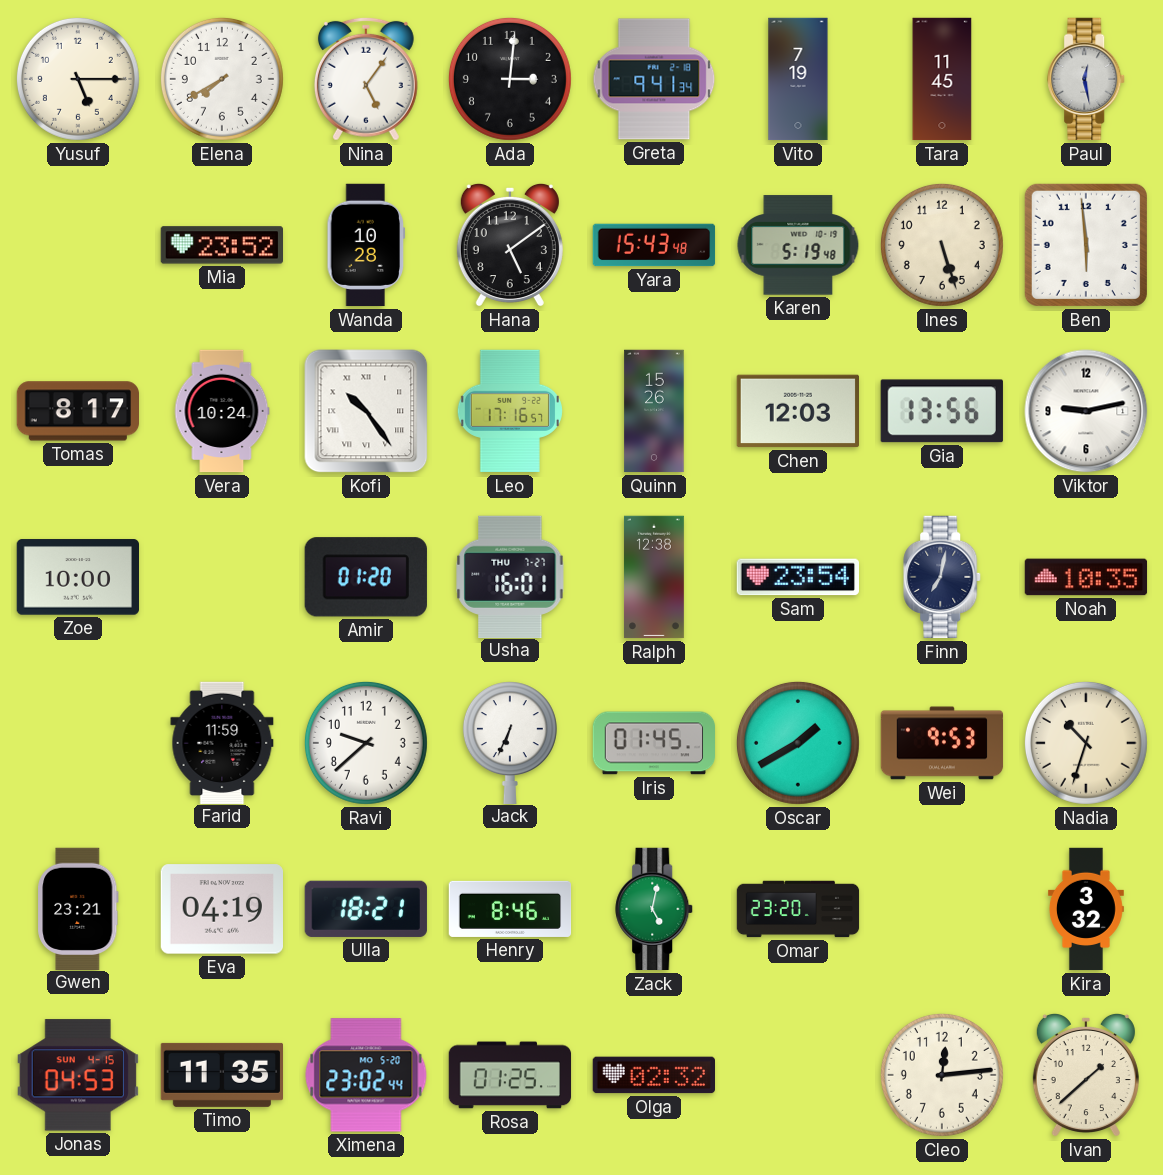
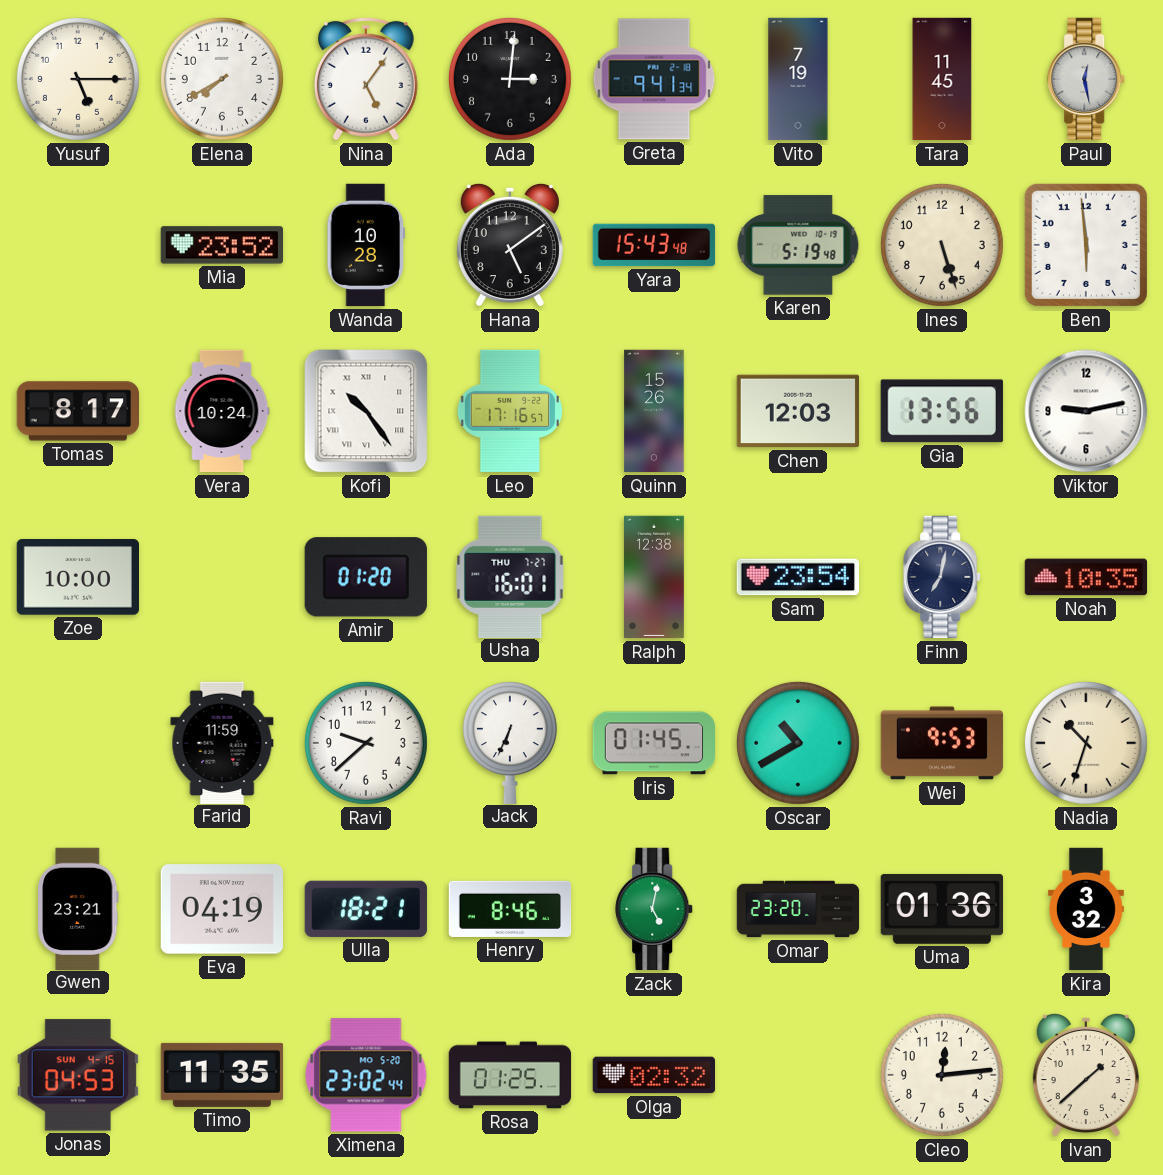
Oscar: 1:40 -> 10:40
Uma: none -> 01:36
